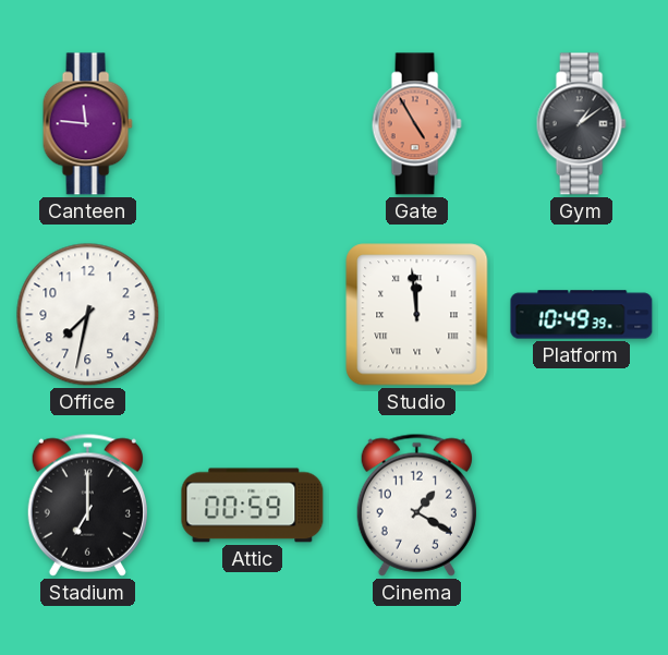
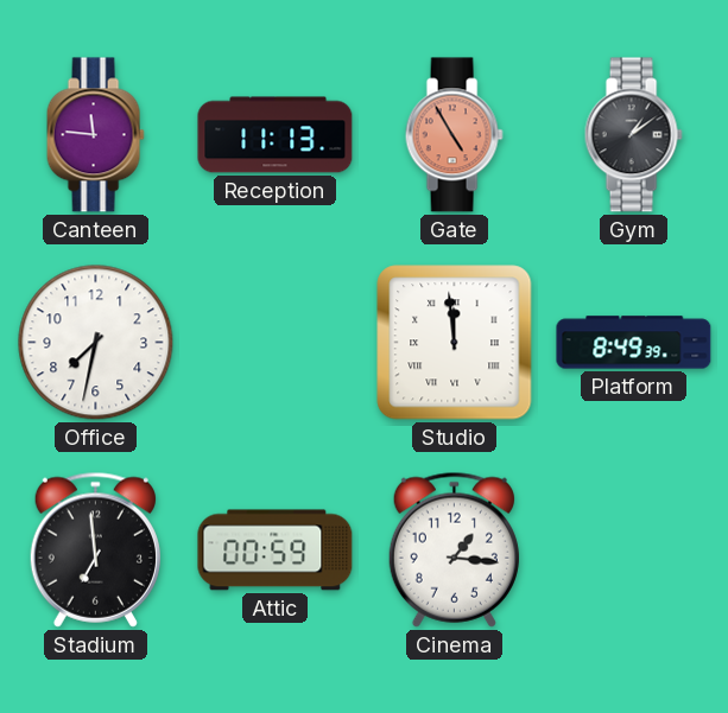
Reception: none -> 11:13
Platform: 10:49 -> 8:49
Stadium: 7:00 -> 6:59
Cinema: 1:20 -> 1:16
